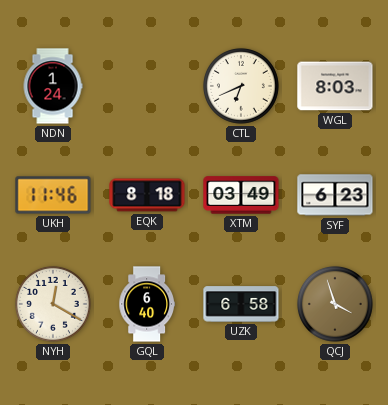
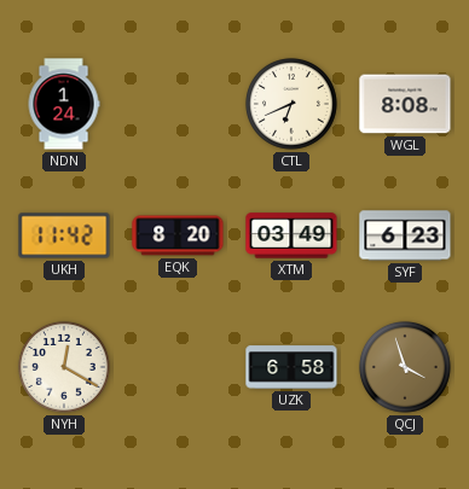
WGL: 8:03 -> 8:08
UKH: 11:46 -> 11:42
EQK: 8:18 -> 8:20
GQL: 6:40 -> none
